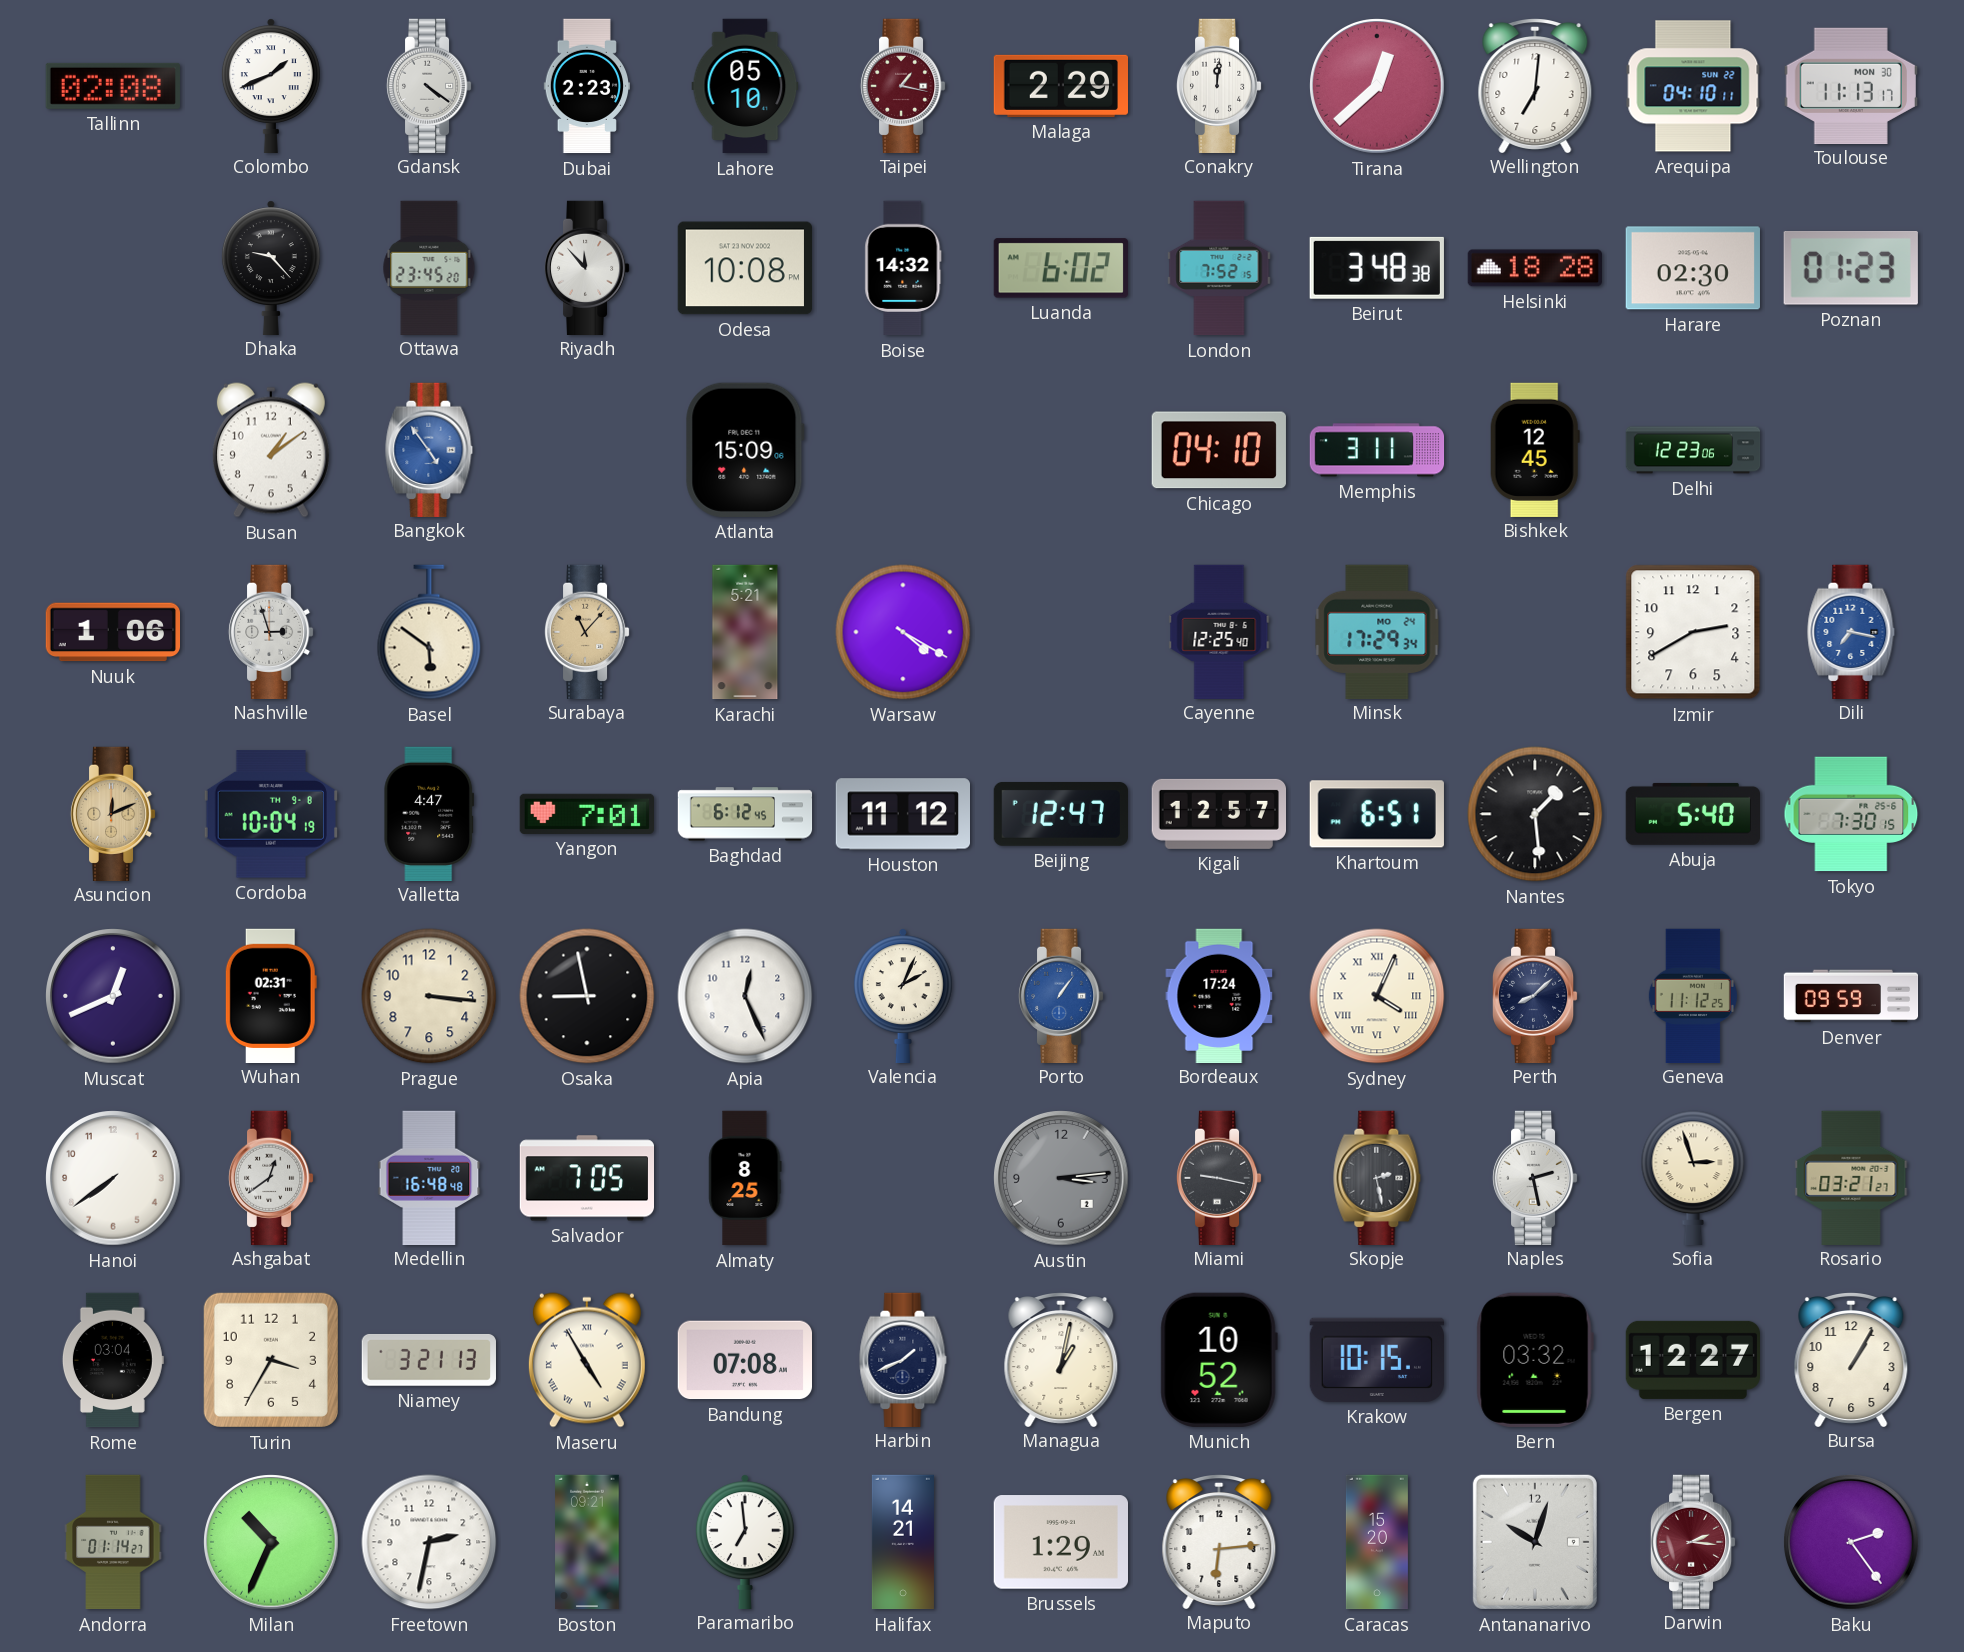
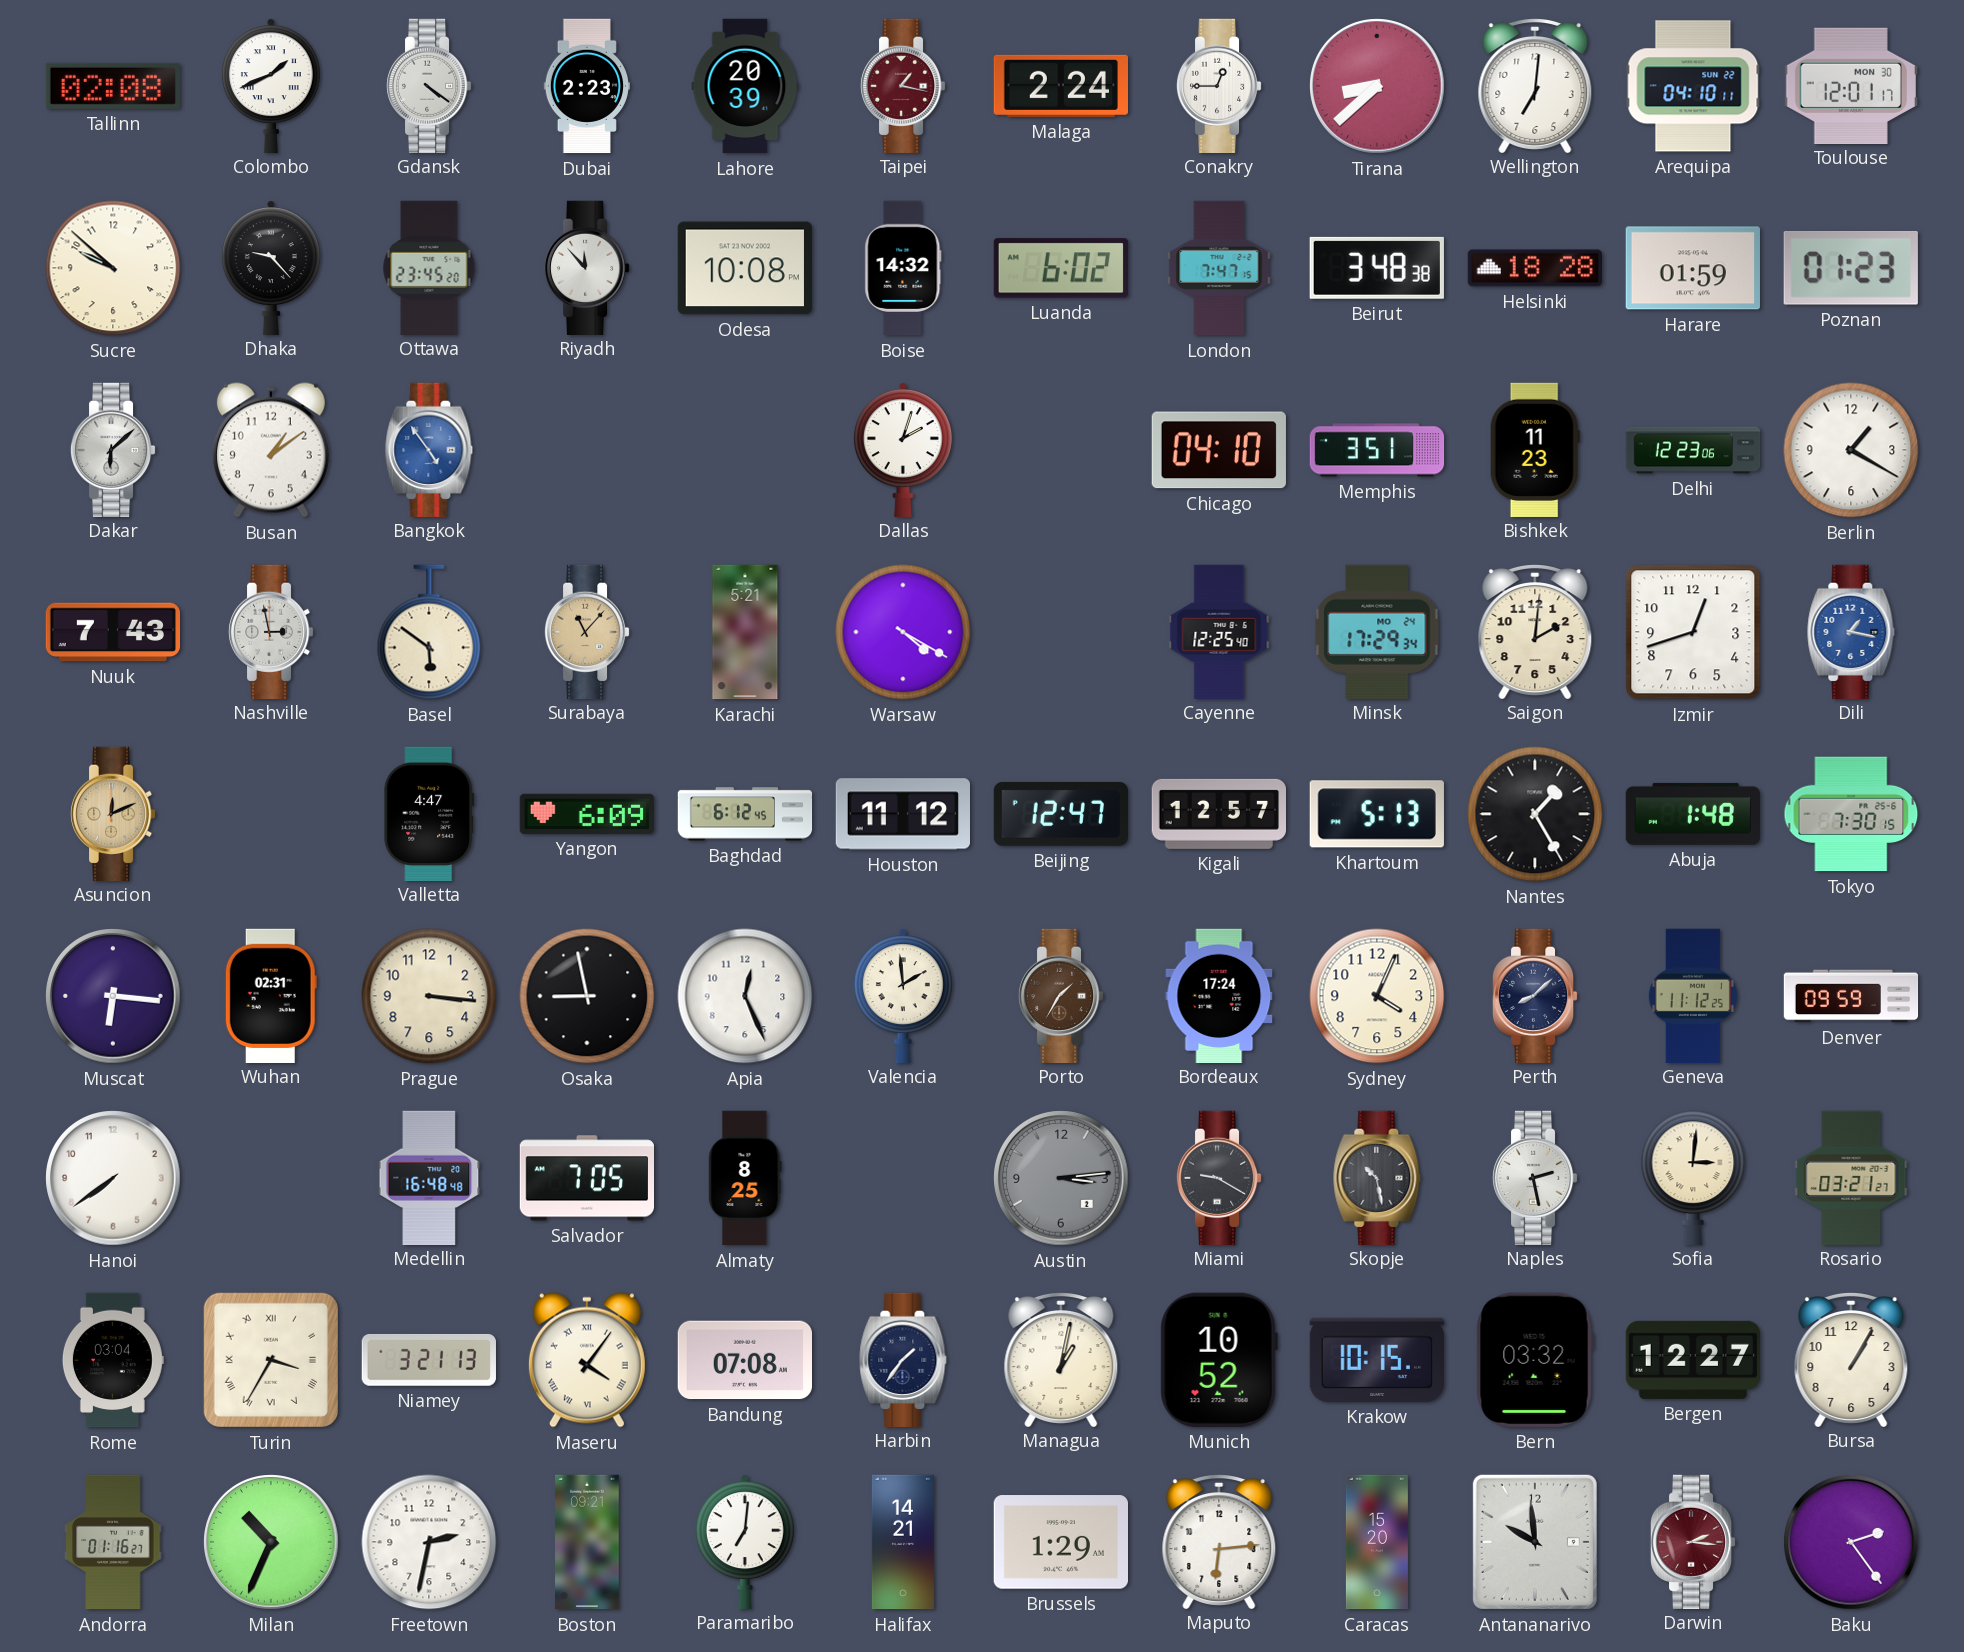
Lahore: 05:10 -> 20:39
Malaga: 2:29 -> 2:24
Conakry: 12:01 -> 12:45
Tirana: 12:38 -> 8:38
Toulouse: 11:13 -> 12:01
Sucre: none -> 9:52
London: 7:52 -> 7:47
Harare: 02:30 -> 01:59
Dakar: none -> 6:08
Atlanta: 15:09 -> none
Dallas: none -> 2:03
Memphis: 3:11 -> 3:51
Bishkek: 12:45 -> 11:23
Berlin: none -> 1:20
Nuuk: 1:06 -> 7:43
Nashville: 2:57 -> 2:58
Saigon: none -> 2:01
Izmir: 2:40 -> 12:42
Dili: 7:17 -> 1:17
Cordoba: 10:04 -> none
Yangon: 7:01 -> 6:09
Khartoum: 6:51 -> 5:13
Nantes: 1:29 -> 1:25
Abuja: 5:40 -> 1:48
Muscat: 12:41 -> 6:16
Valencia: 2:04 -> 1:59
Porto: 1:06 -> 1:35
Porto dial: blue -> brown
Sydney numerals: Roman -> Arabic
Ashgabat: 12:39 -> none
Miami: 9:17 -> 9:20
Skopje: 2:28 -> 10:28
Sofia: 2:57 -> 3:01
Turin numerals: Arabic -> Roman
Maseru: 4:55 -> 4:06
Harbin: 1:41 -> 1:36
Andorra: 01:14 -> 01:16
Paramaribo: 6:59 -> 7:01
Antananarivo: 10:03 -> 9:59
